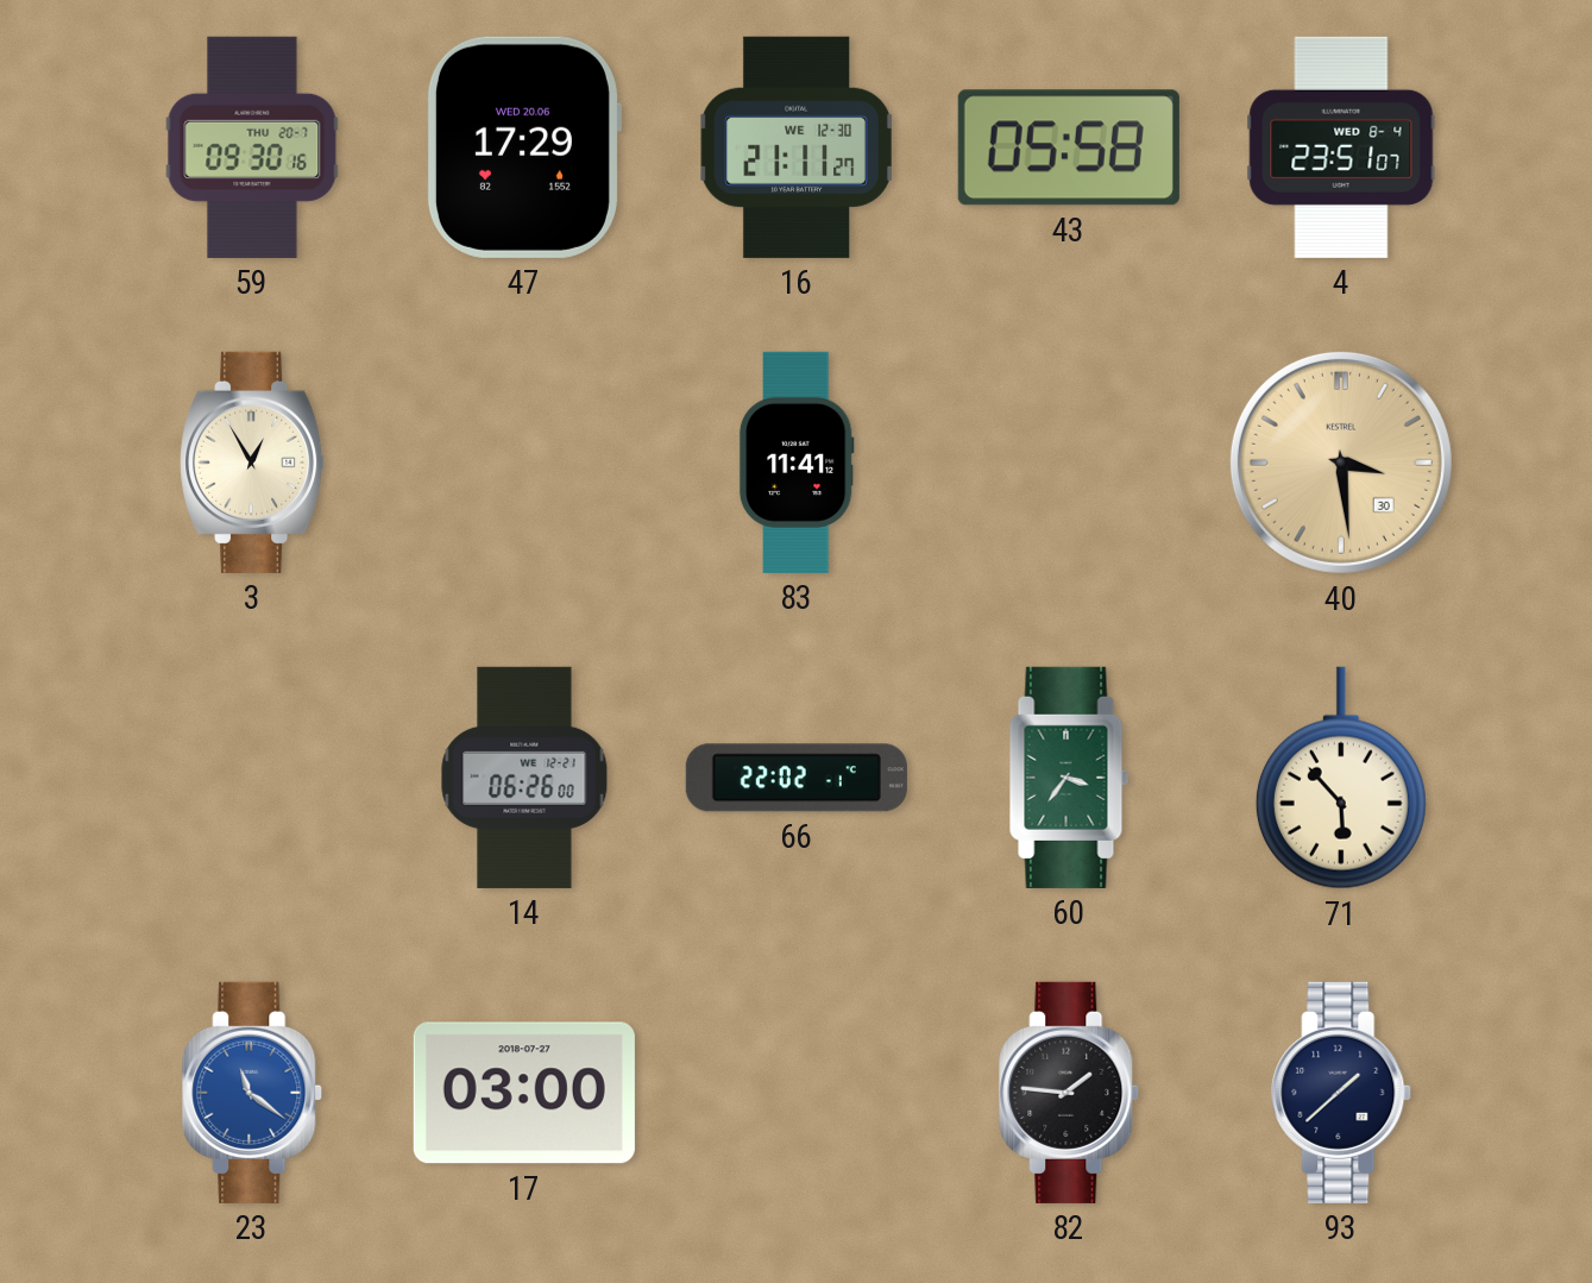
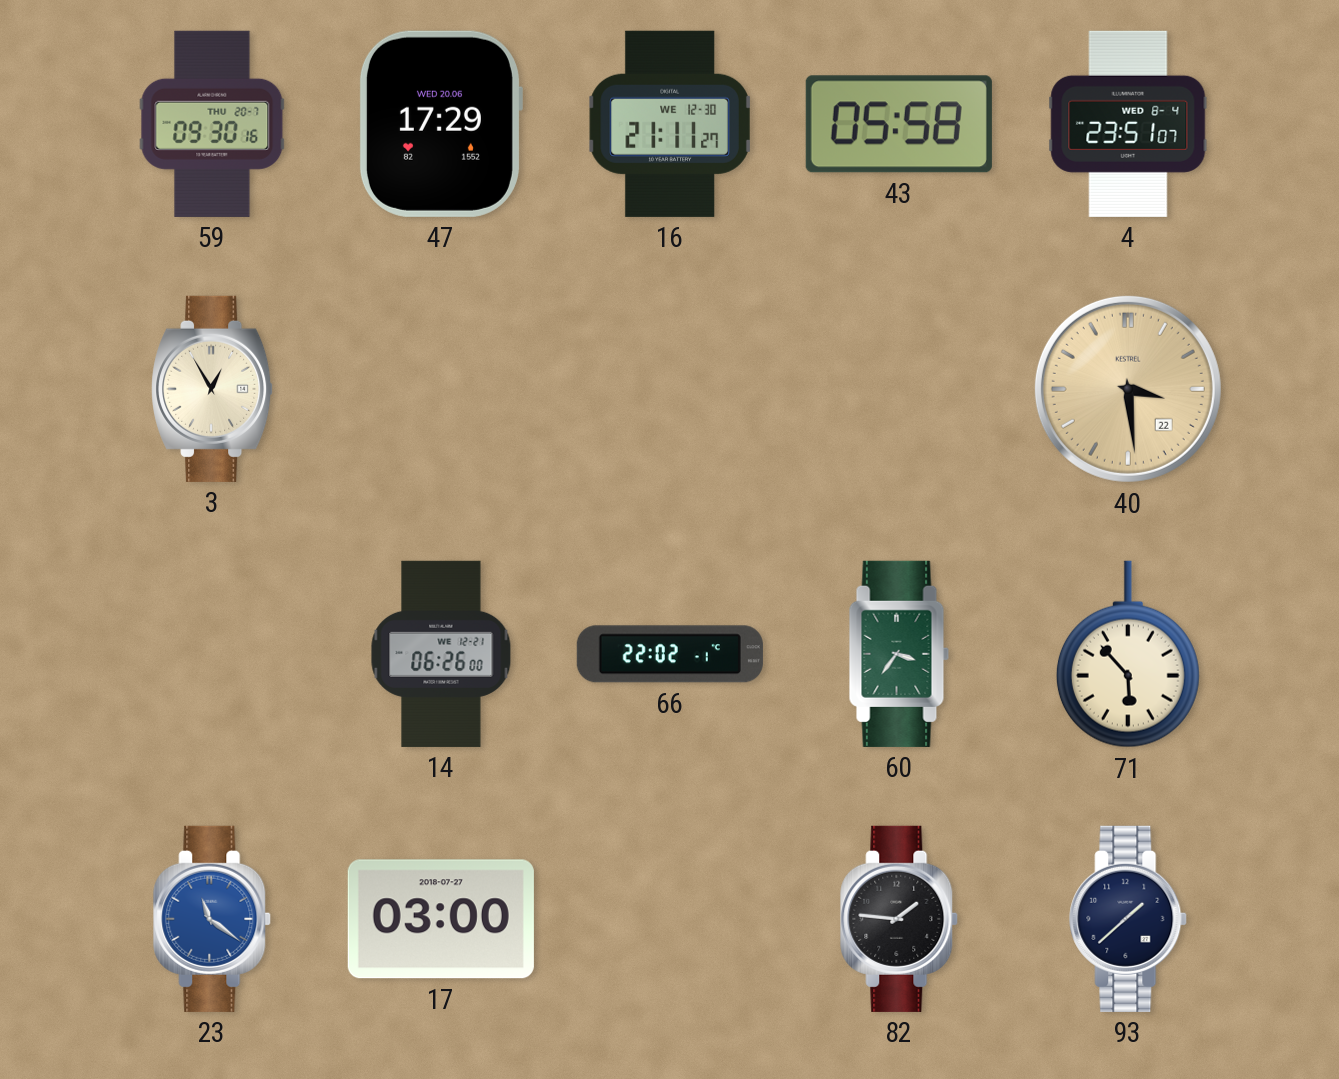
83: 11:41 -> none
40 date: 30 -> 22
